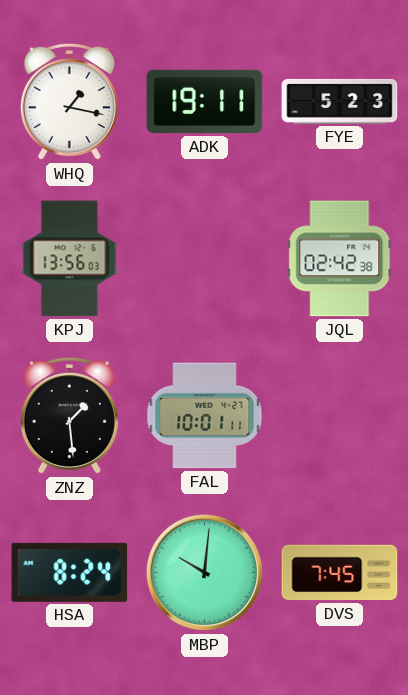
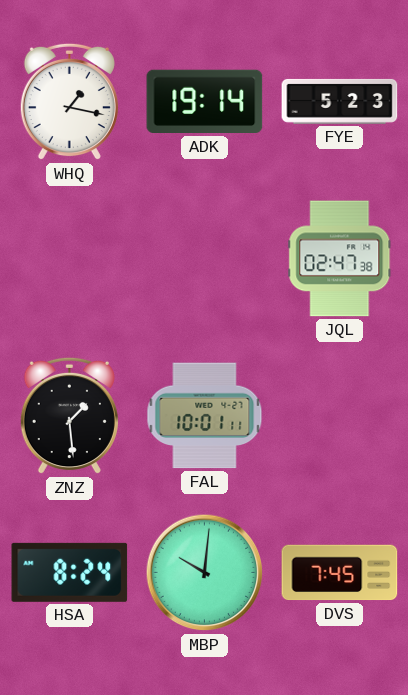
ADK: 19:11 -> 19:14
KPJ: 13:56 -> none
JQL: 02:42 -> 02:47
